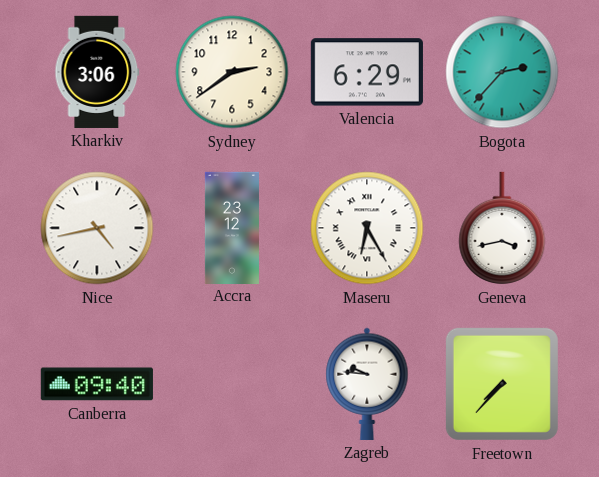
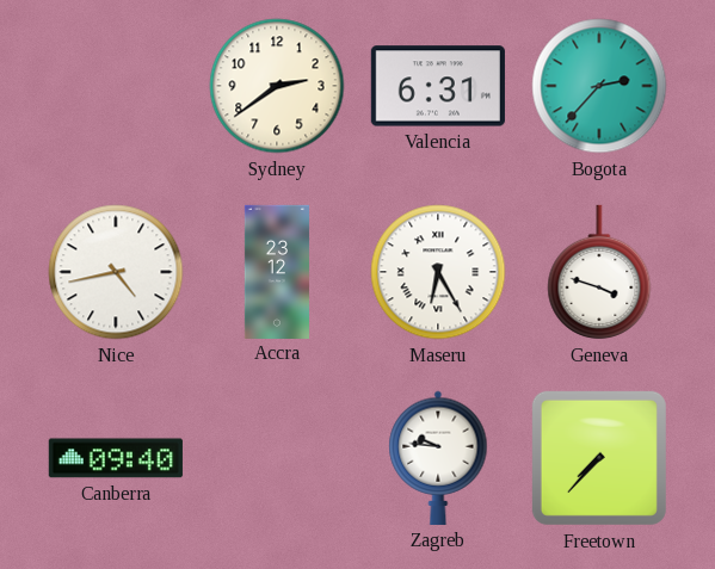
Kharkiv: 3:06 -> none
Valencia: 6:29 -> 6:31
Geneva: 3:43 -> 3:48
